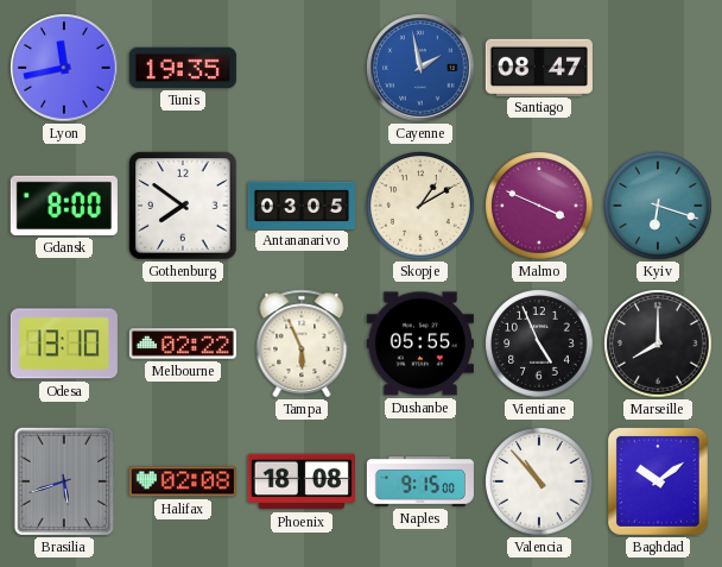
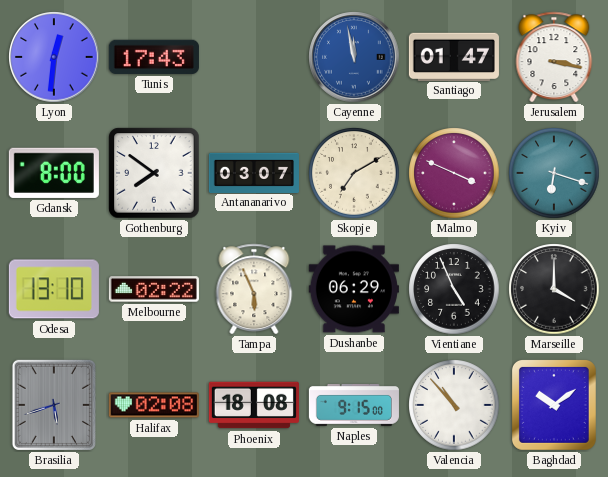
Lyon: 11:43 -> 12:31
Tunis: 19:35 -> 17:43
Cayenne: 1:58 -> 11:58
Santiago: 08:47 -> 01:47
Jerusalem: none -> 3:17
Antananarivo: 03:05 -> 03:07
Skopje: 1:10 -> 7:10
Dushanbe: 05:55 -> 06:29
Marseille: 8:00 -> 4:00
